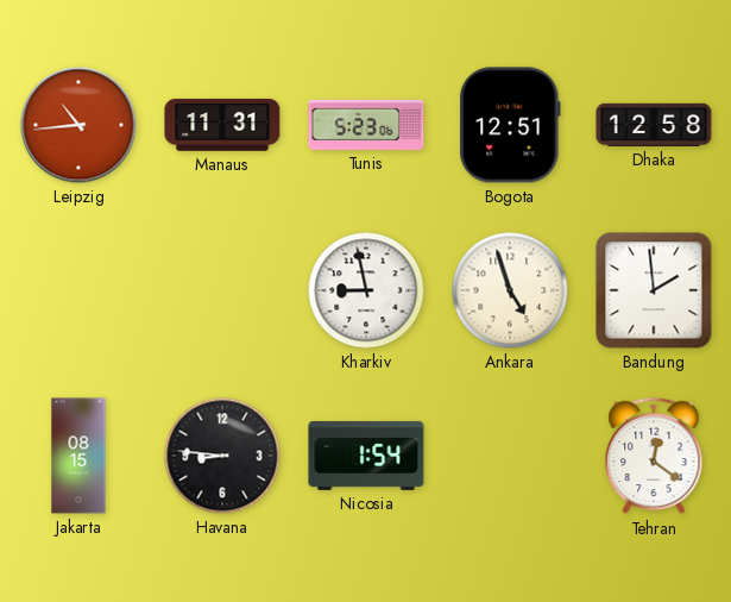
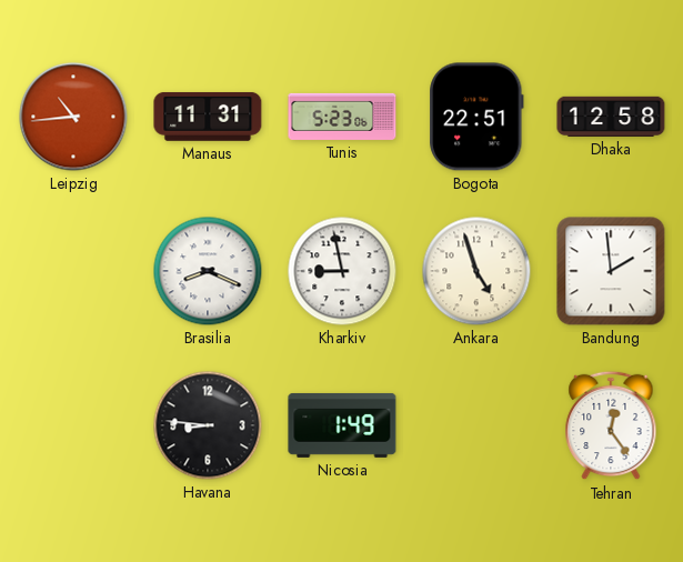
Bogota: 12:51 -> 22:51
Brasilia: none -> 8:19
Jakarta: 08:15 -> none
Nicosia: 1:54 -> 1:49
Tehran: 12:21 -> 12:24
